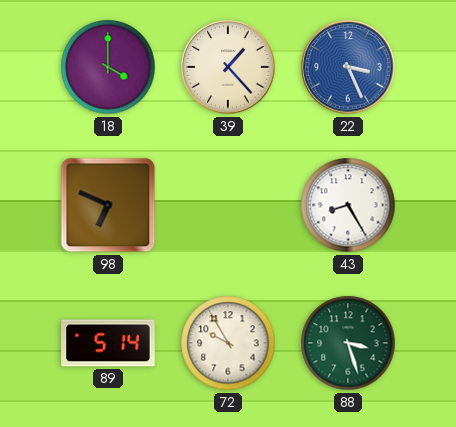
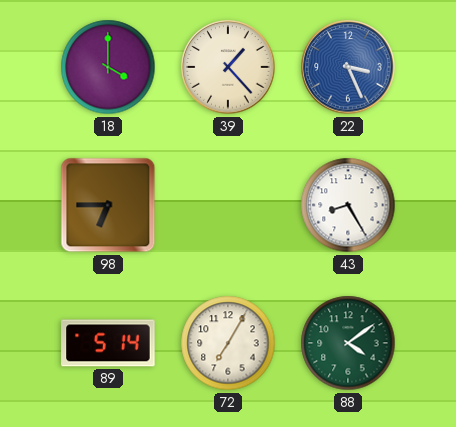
98: 6:49 -> 6:45
72: 9:55 -> 7:05
88: 3:27 -> 4:09
